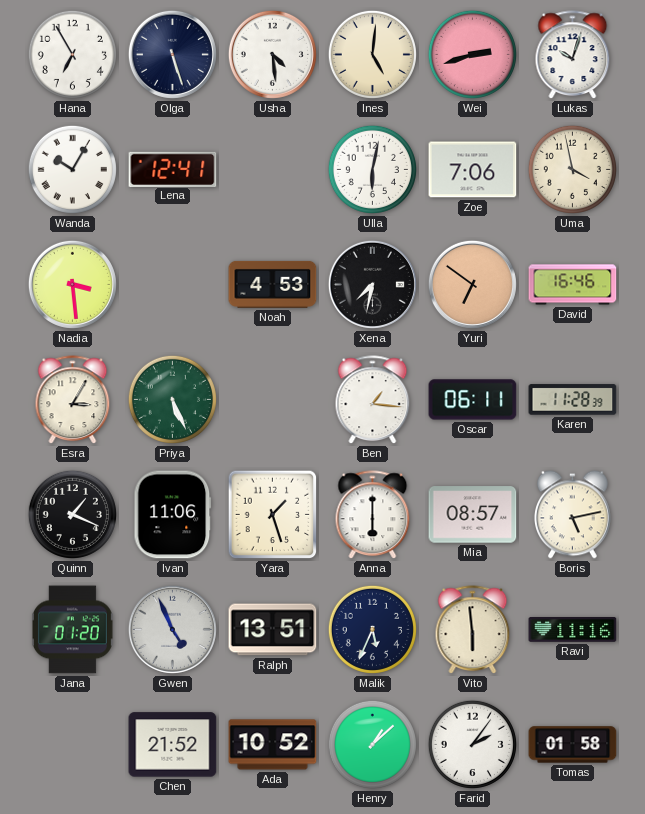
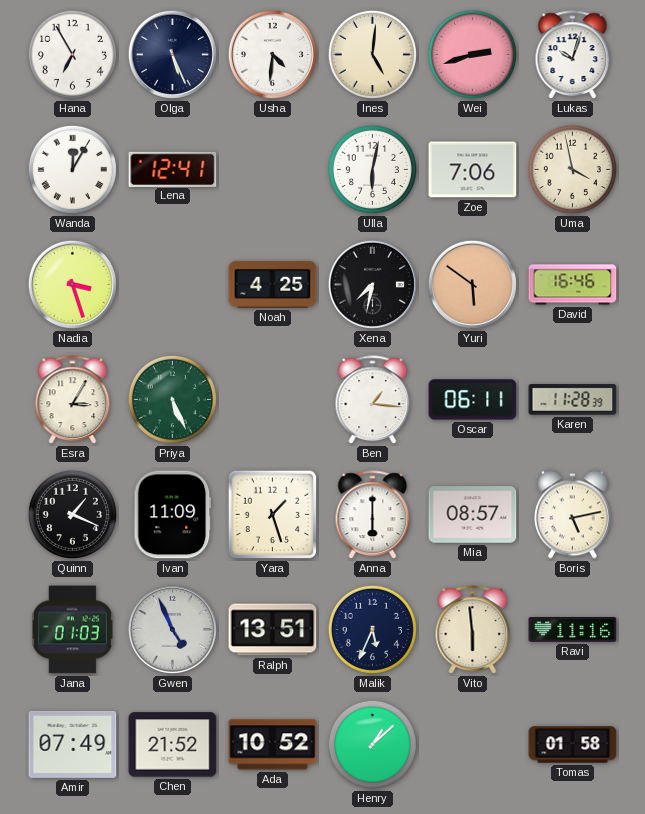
Olga: 5:27 -> 5:26
Usha: 4:29 -> 4:31
Wanda: 10:05 -> 12:05
Nadia: 3:29 -> 3:27
Noah: 4:53 -> 4:25
Yuri: 6:51 -> 5:51
Ivan: 11:06 -> 11:09
Jana: 01:20 -> 01:03
Amir: none -> 07:49
Farid: 2:06 -> none
